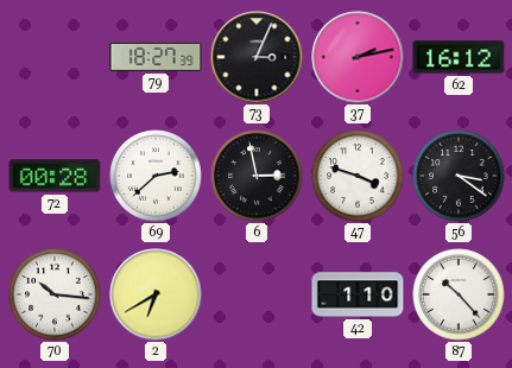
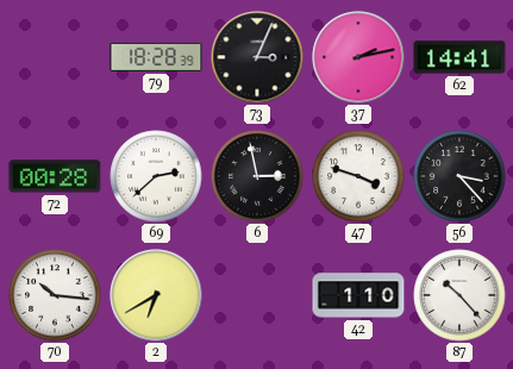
79: 18:27 -> 18:28
62: 16:12 -> 14:41
56: 3:21 -> 3:23
